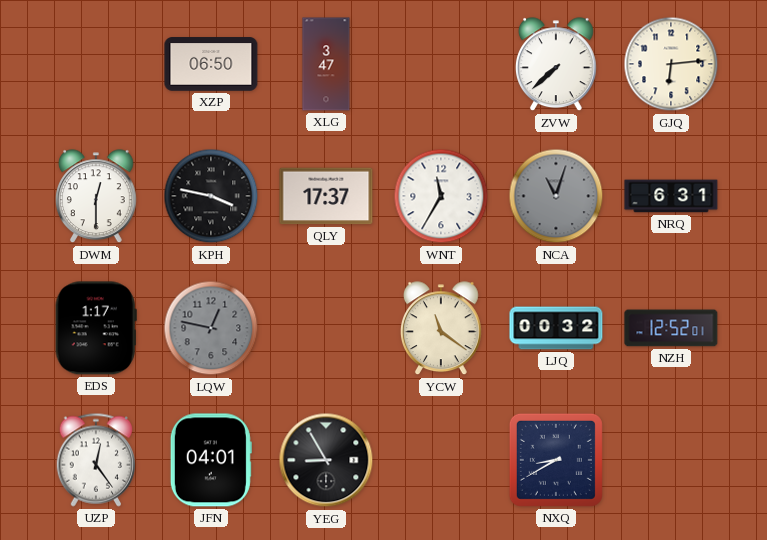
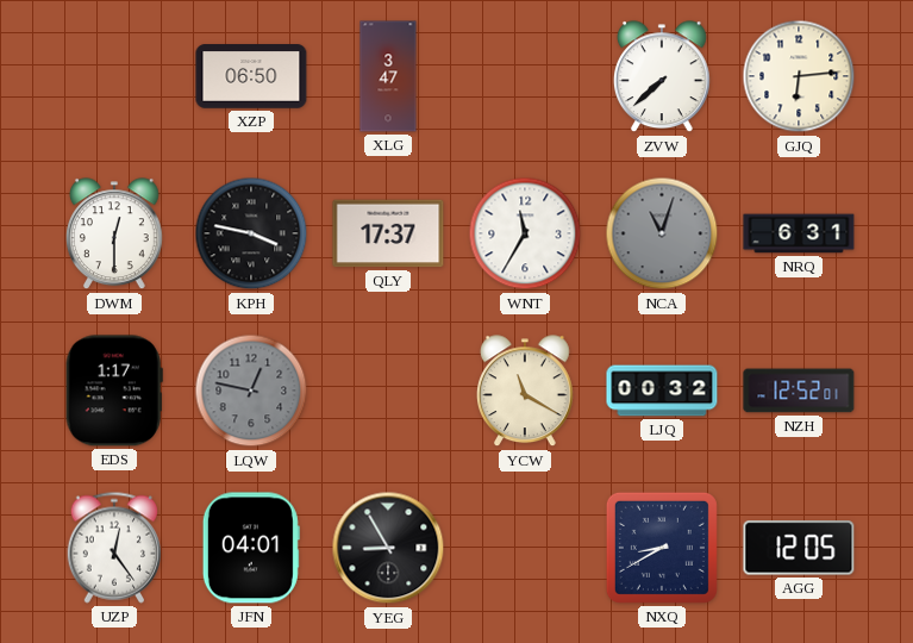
YCW: 11:21 -> 11:20
AGG: none -> 12:05
